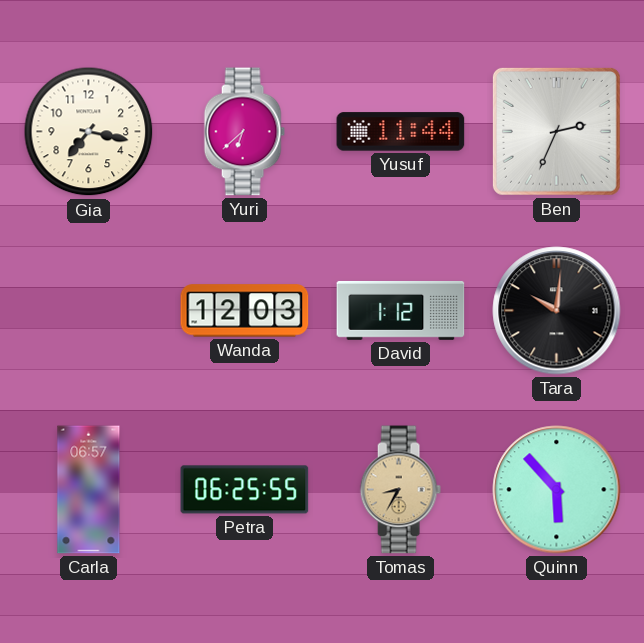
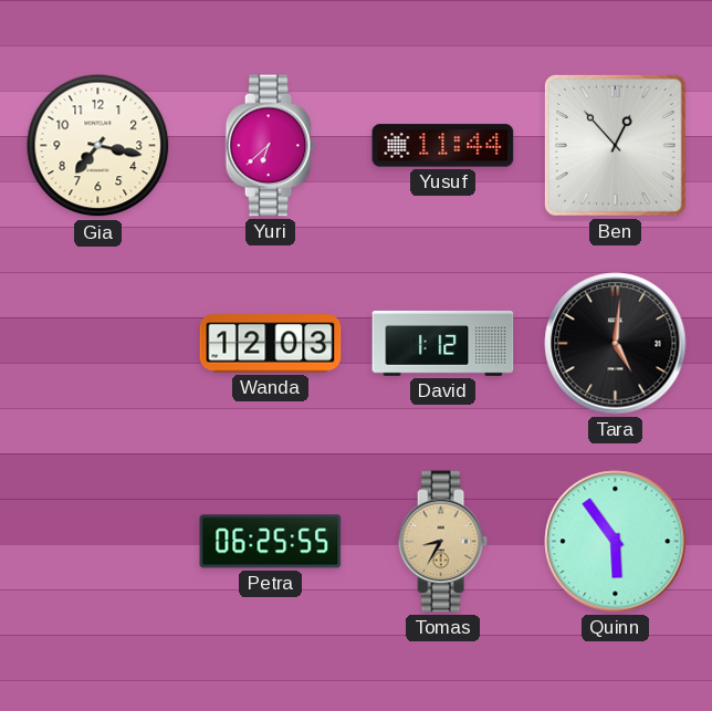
Ben: 2:34 -> 12:53
Tara: 10:01 -> 5:01
Carla: 06:57 -> none
Quinn: 5:53 -> 5:54
